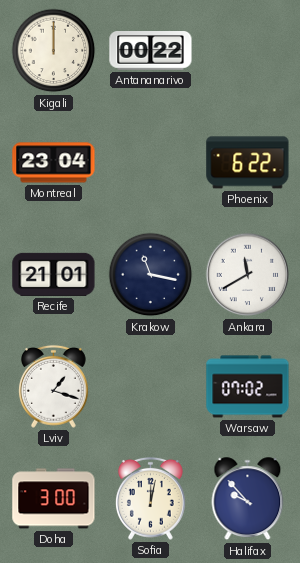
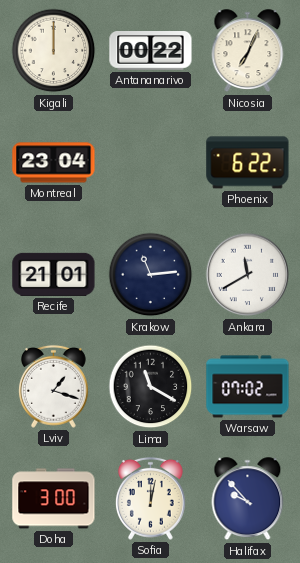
Nicosia: none -> 7:04
Krakow: 11:17 -> 11:14
Lima: none -> 11:20
